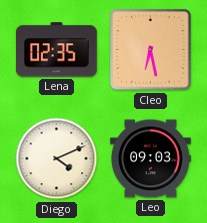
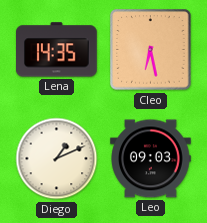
Lena: 02:35 -> 14:35
Diego: 4:11 -> 1:11
